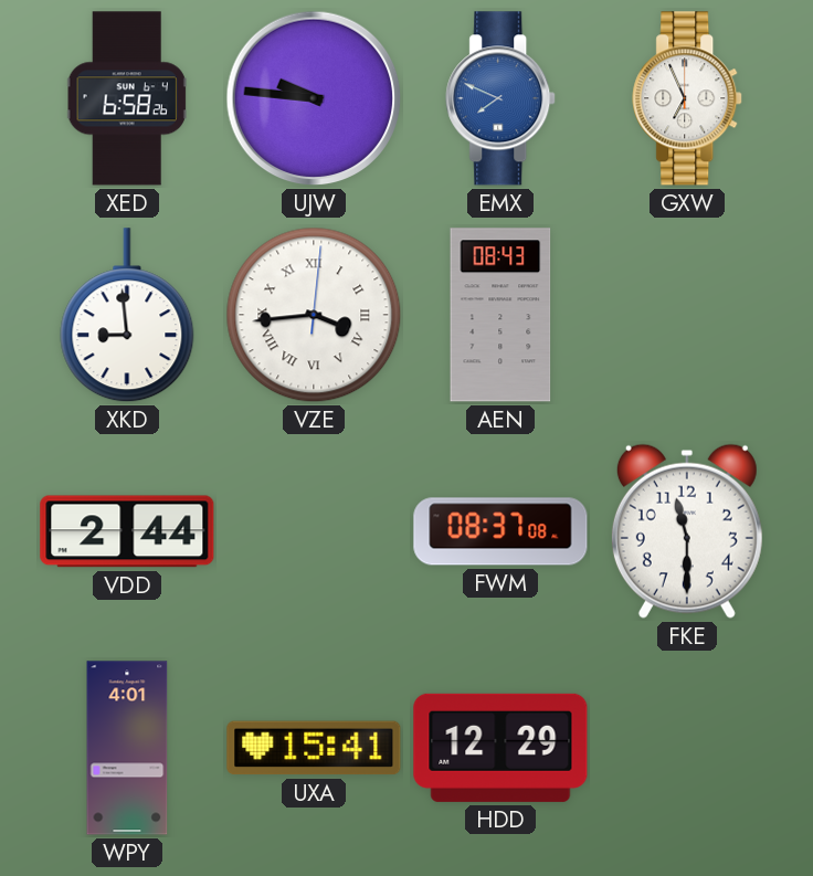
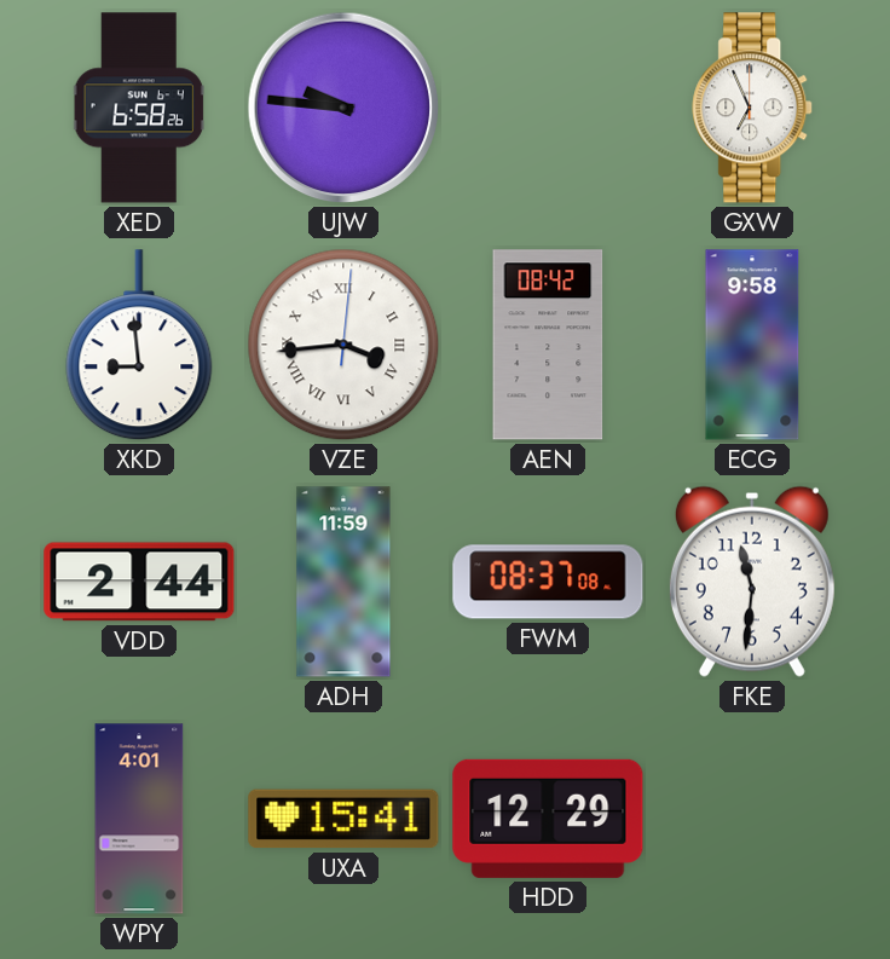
EMX: 7:49 -> none
AEN: 08:43 -> 08:42
ECG: none -> 9:58
ADH: none -> 11:59
FKE: 11:30 -> 11:31
